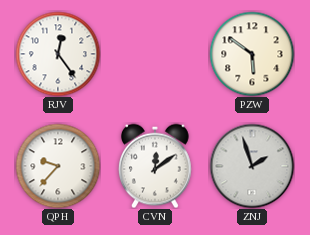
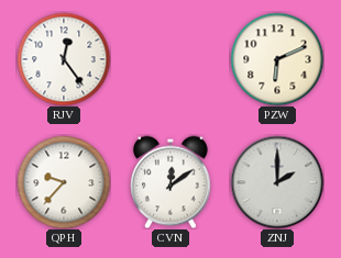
PZW: 5:51 -> 6:11
ZNJ: 1:57 -> 2:00
